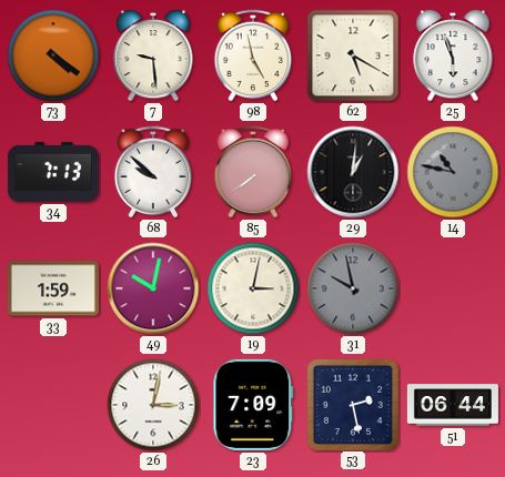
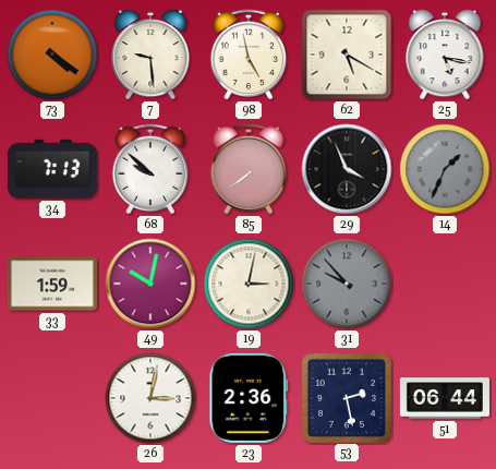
25: 5:57 -> 5:17
29: 1:01 -> 3:56
14: 10:47 -> 1:34
31: 9:58 -> 9:53
23: 7:09 -> 2:36
